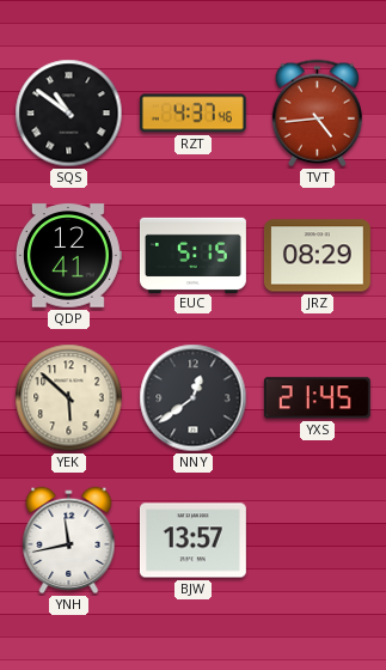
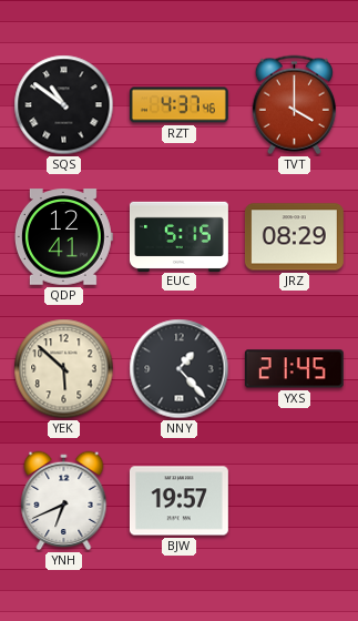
TVT: 4:44 -> 4:00
NNY: 12:39 -> 1:23
YNH: 11:43 -> 6:41
BJW: 13:57 -> 19:57
